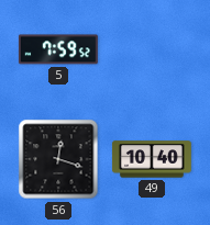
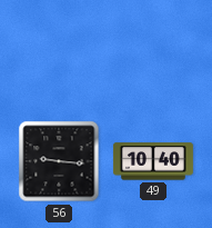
5: 7:59 -> none
56: 12:18 -> 9:16
